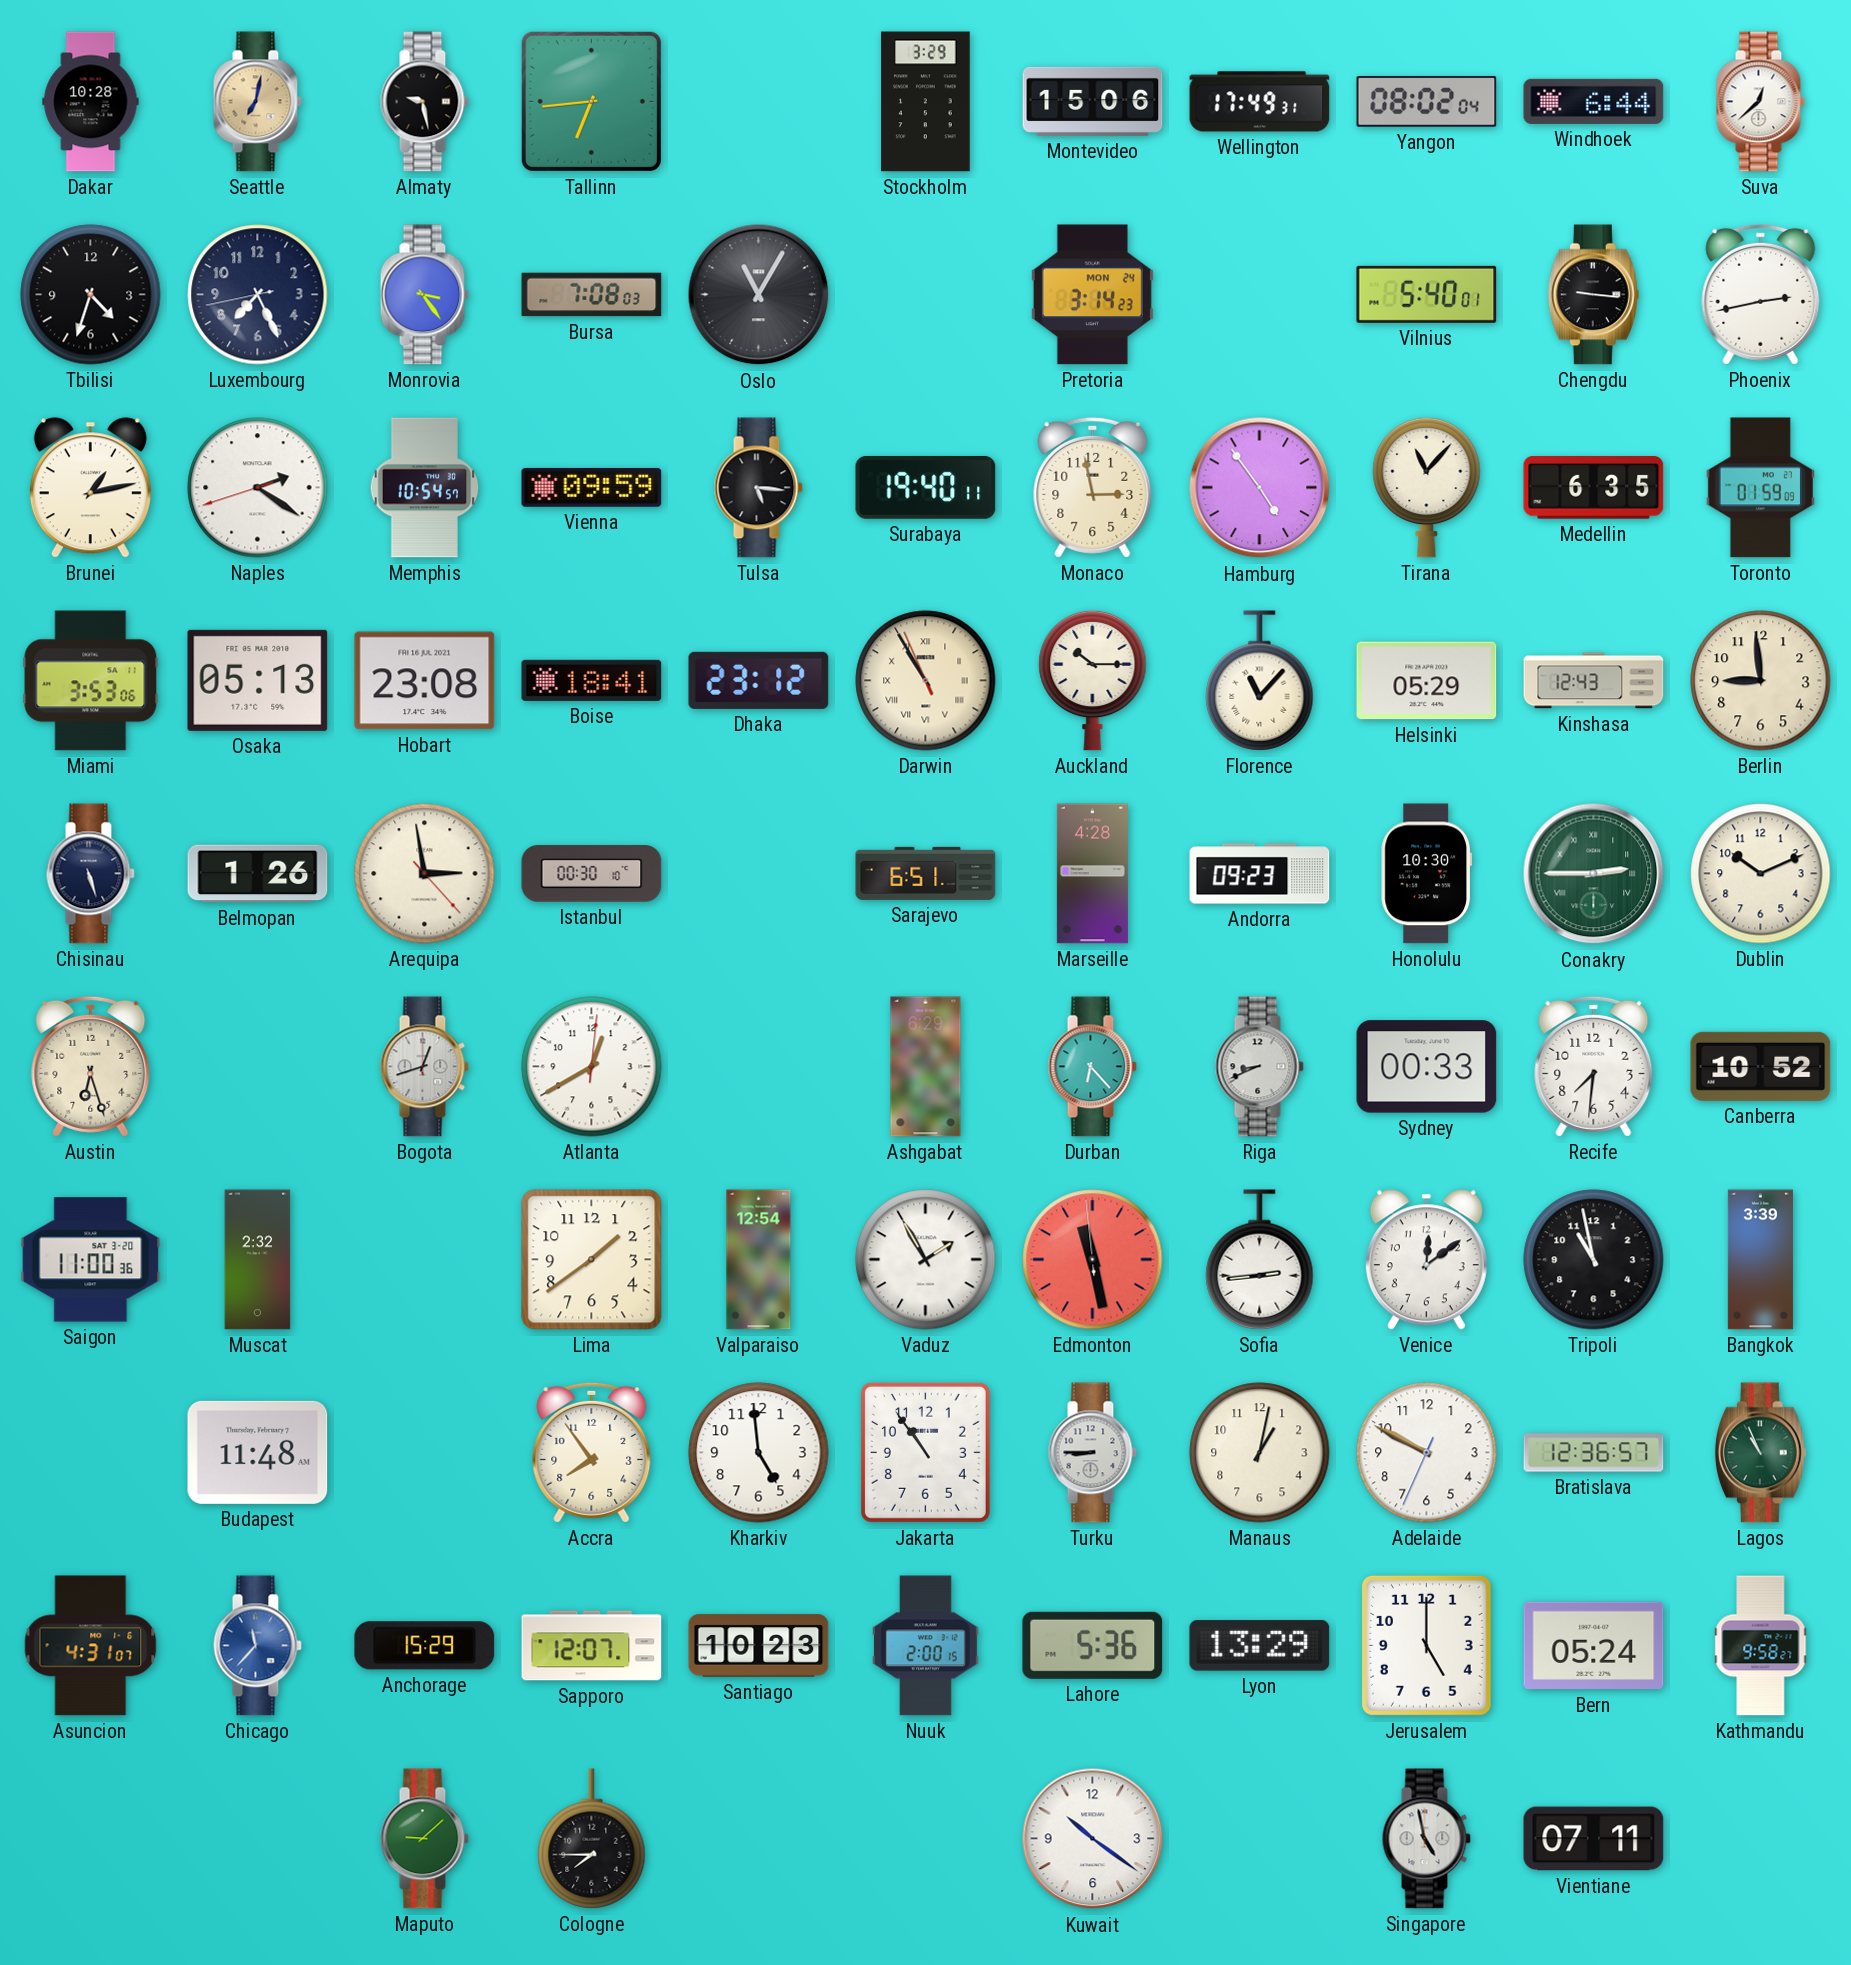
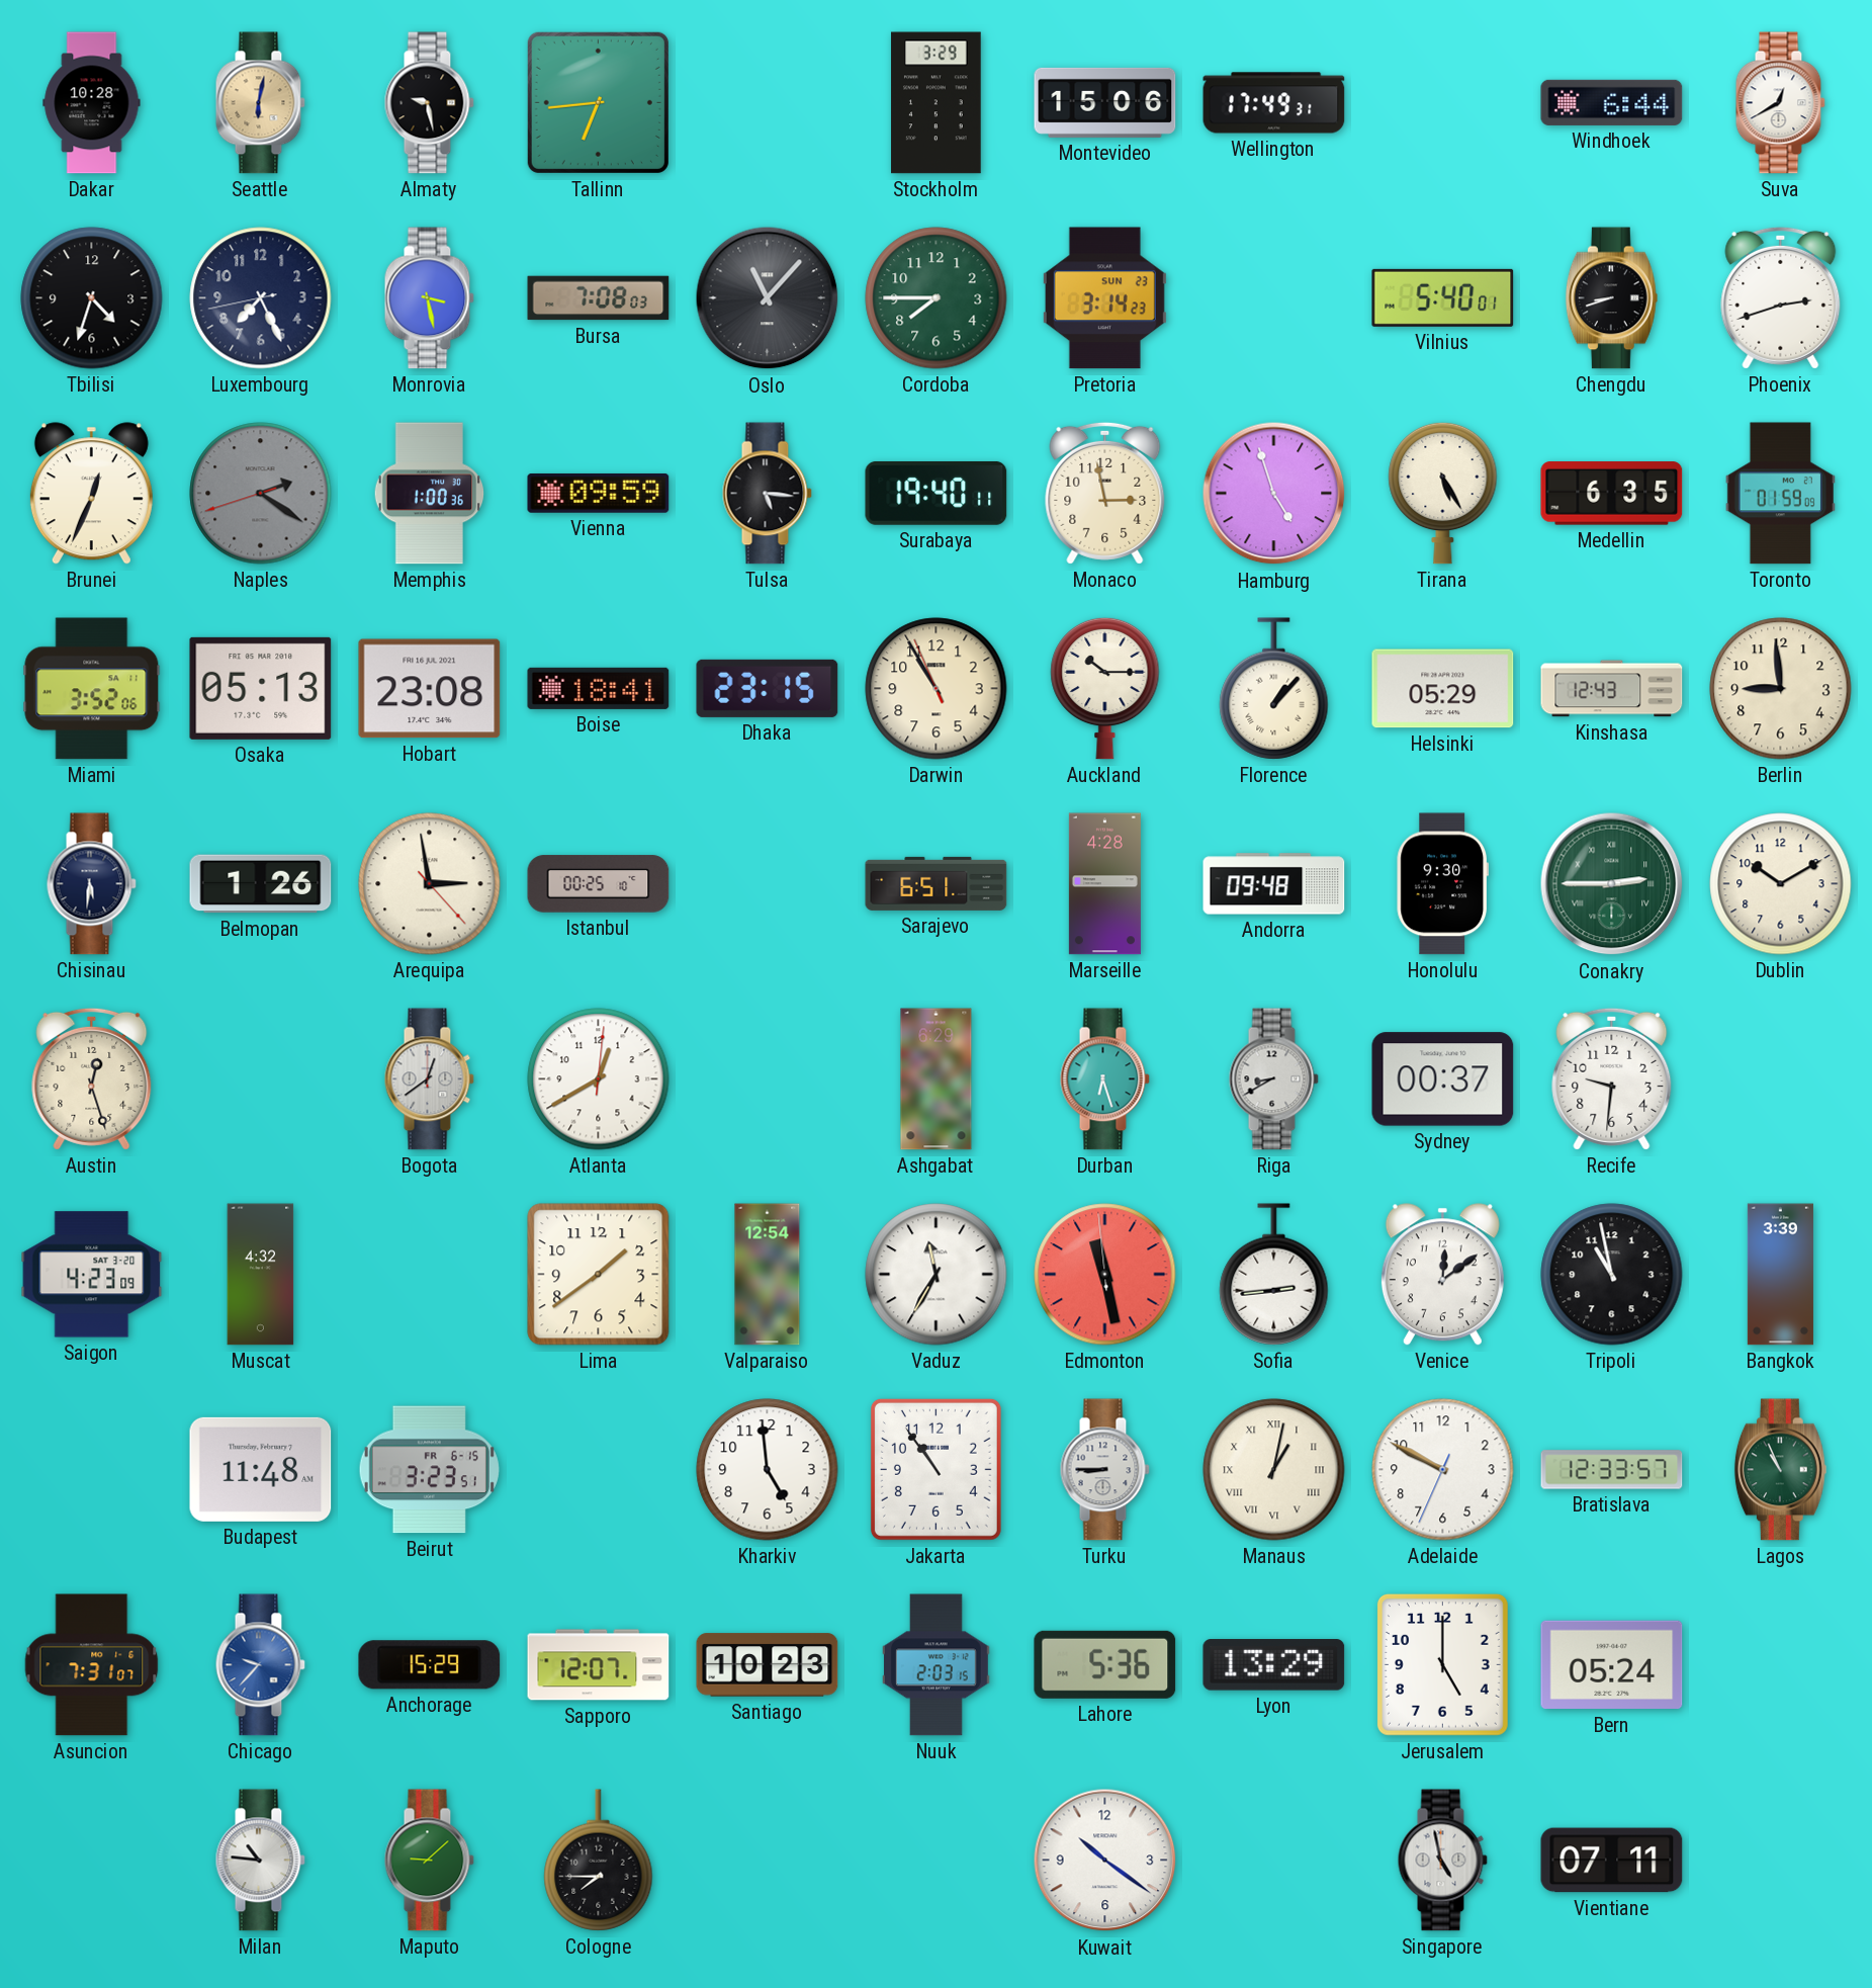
Seattle: 7:02 -> 6:02
Yangon: 08:02 -> none
Suva: 12:38 -> 12:40
Monrovia: 3:24 -> 3:28
Oslo: 11:05 -> 11:07
Cordoba: none -> 7:45
Pretoria date: MON 24 -> SUN 23
Chengdu: 9:16 -> 8:42
Phoenix: 2:43 -> 2:42
Brunei: 1:13 -> 12:34
Naples dial: white -> grey
Memphis: 10:54 -> 1:00
Hamburg: 4:54 -> 4:57
Tirana: 11:07 -> 5:25
Miami: 3:53 -> 3:52
Dhaka: 23:12 -> 23:15
Darwin numerals: Roman -> Arabic
Florence: 11:07 -> 1:07
Chisinau: 5:27 -> 5:31
Istanbul: 00:30 -> 00:25
Andorra: 09:23 -> 09:48
Honolulu: 10:30 -> 9:30
Dublin: 10:11 -> 10:10
Austin: 6:27 -> 12:27
Bogota: 12:42 -> 12:39
Durban: 6:23 -> 6:27
Riga: 8:41 -> 8:40
Sydney: 00:33 -> 00:37
Recife: 7:31 -> 9:31
Canberra: 10:52 -> none
Saigon: 11:00 -> 4:23
Muscat: 2:32 -> 4:32
Vaduz: 1:55 -> 11:35
Beirut: none -> 3:23
Accra: 7:54 -> none
Manaus numerals: Arabic -> Roman
Bratislava: 12:36 -> 12:33
Asuncion: 4:31 -> 7:31
Chicago: 11:37 -> 9:37
Nuuk: 2:00 -> 2:03
Kathmandu: 9:58 -> none
Milan: none -> 10:46
